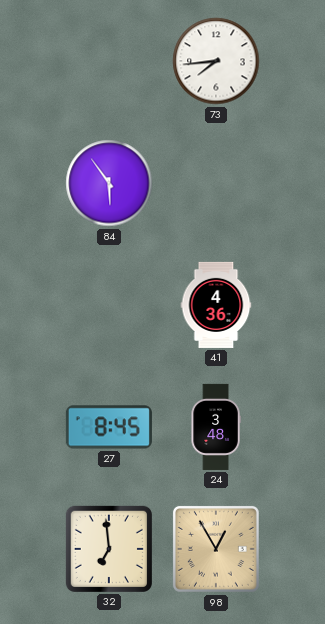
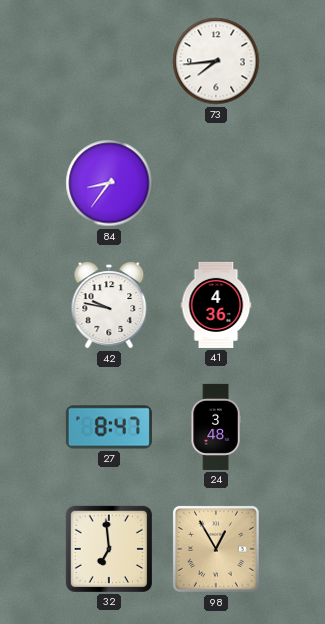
84: 5:54 -> 8:36
42: none -> 9:47
27: 8:45 -> 8:47
